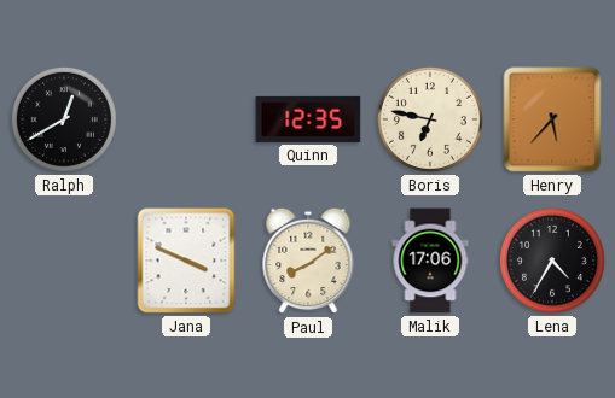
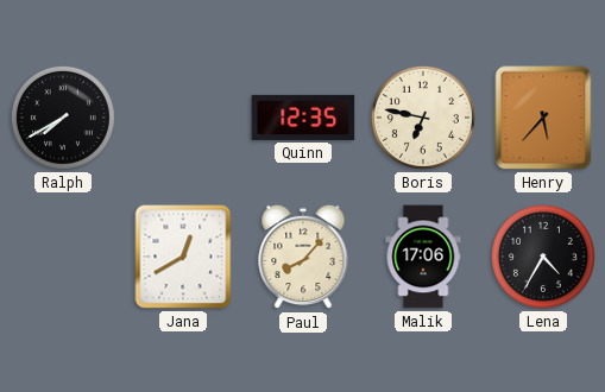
Ralph: 12:40 -> 7:40
Jana: 3:49 -> 12:40
Paul: 8:09 -> 8:07
